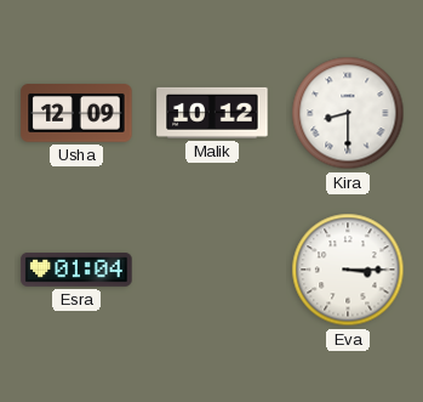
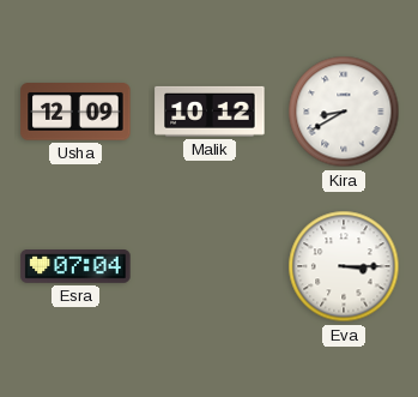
Kira: 8:30 -> 8:40
Esra: 01:04 -> 07:04
